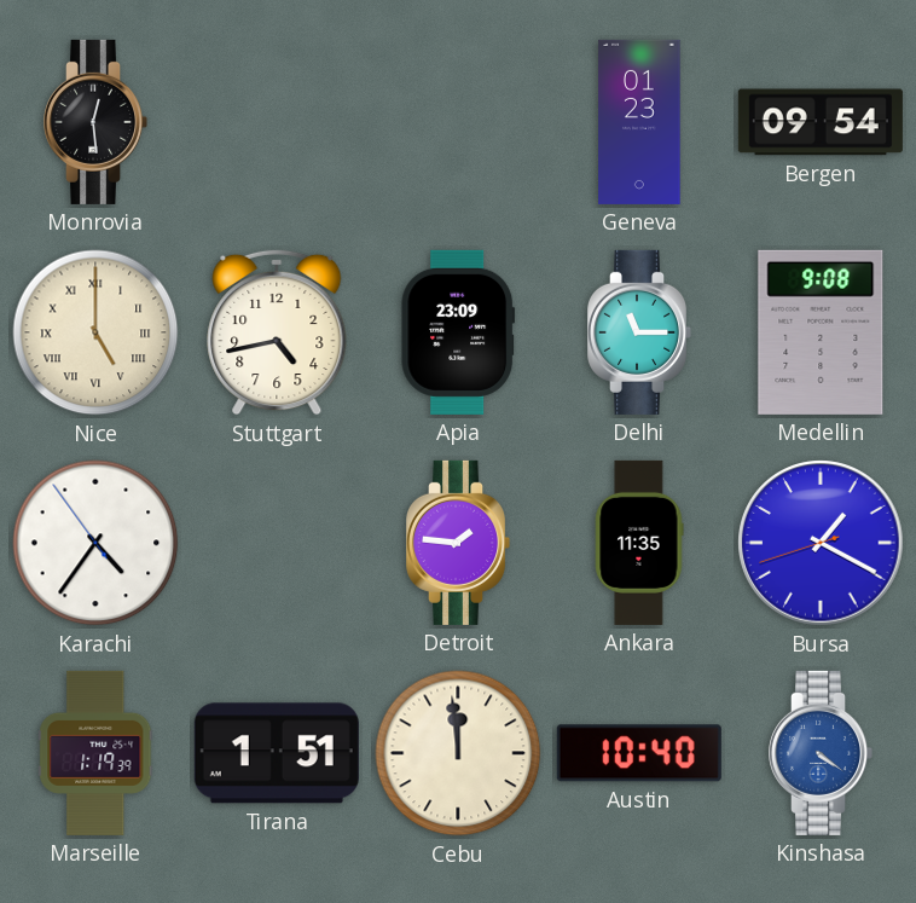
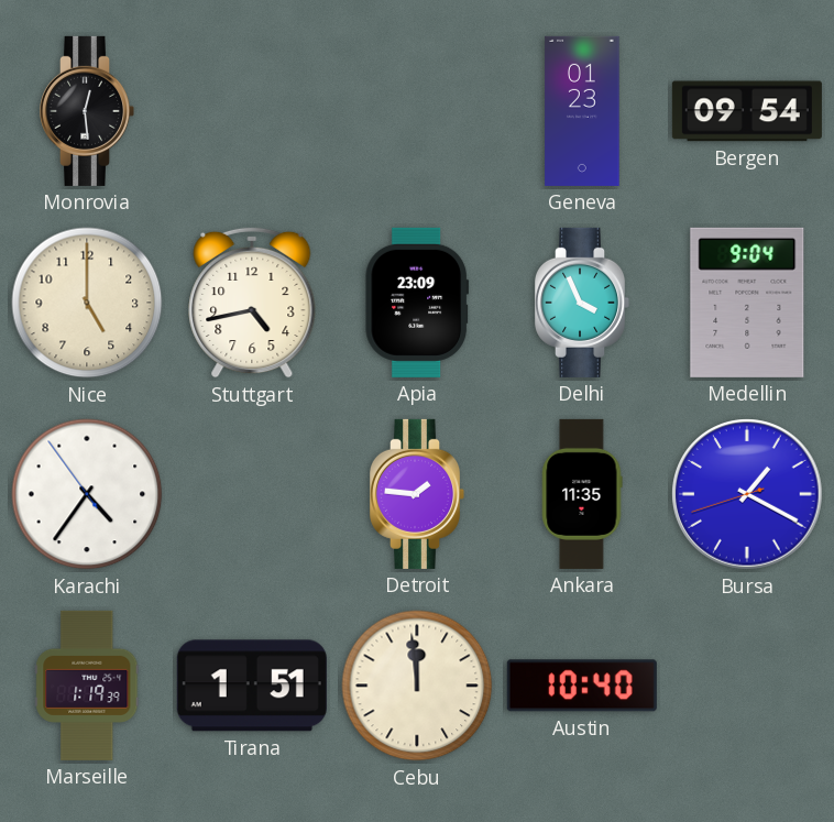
Nice numerals: Roman -> Arabic
Delhi: 11:15 -> 3:56
Medellin: 9:08 -> 9:04
Kinshasa: 4:21 -> none
